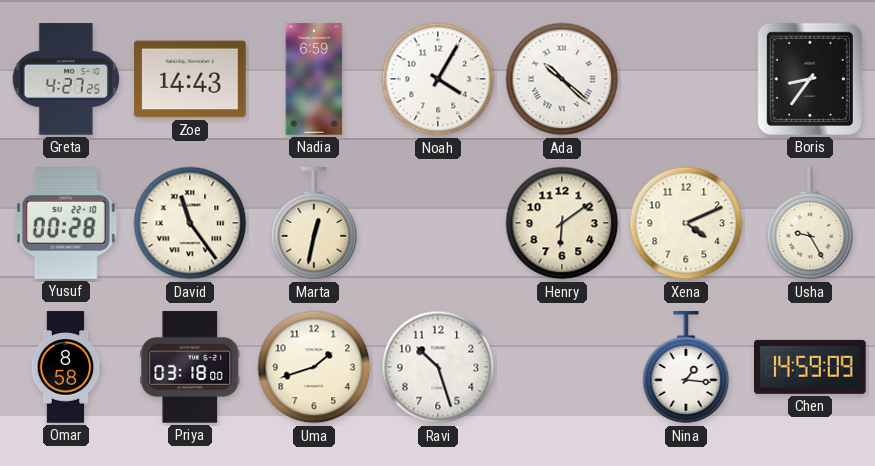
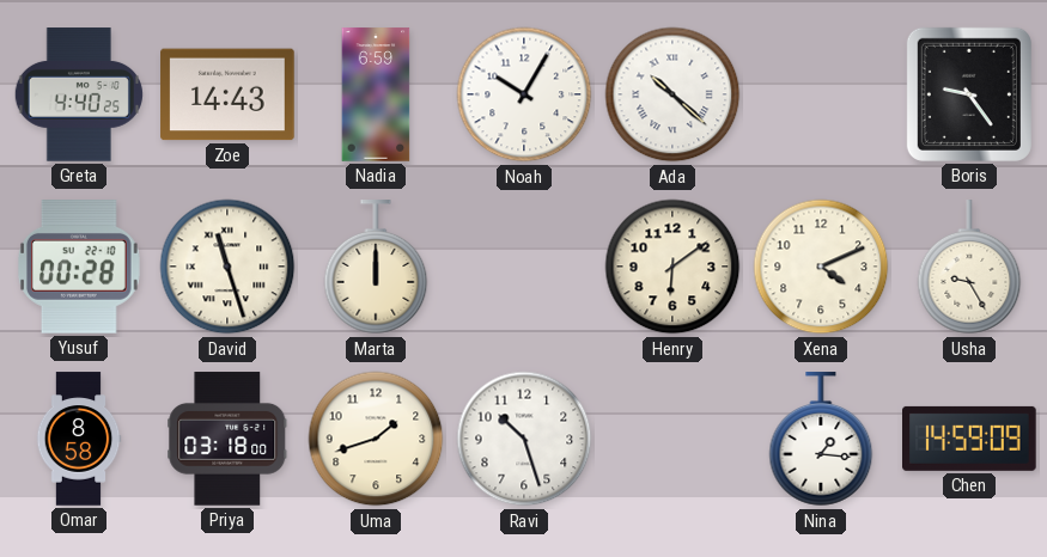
Greta: 4:27 -> 4:40
Noah: 4:05 -> 10:05
Boris: 8:36 -> 9:24
David: 11:24 -> 11:27
Marta: 12:32 -> 12:00
